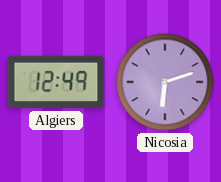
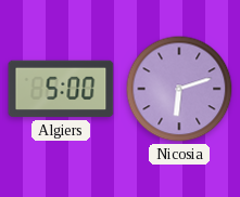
Algiers: 12:49 -> 5:00
